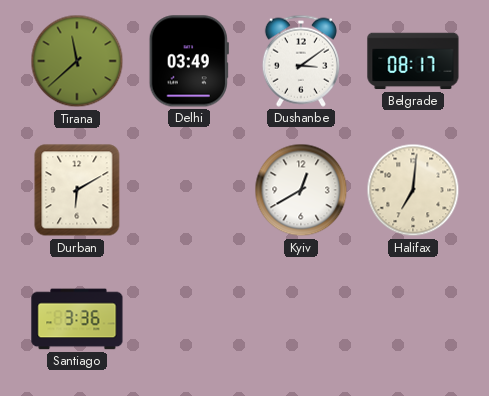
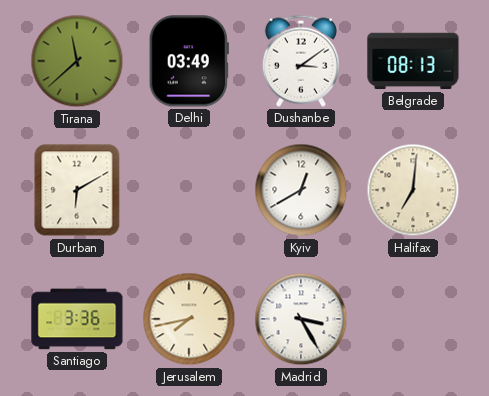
Belgrade: 08:17 -> 08:13
Jerusalem: none -> 7:43
Madrid: none -> 3:25
